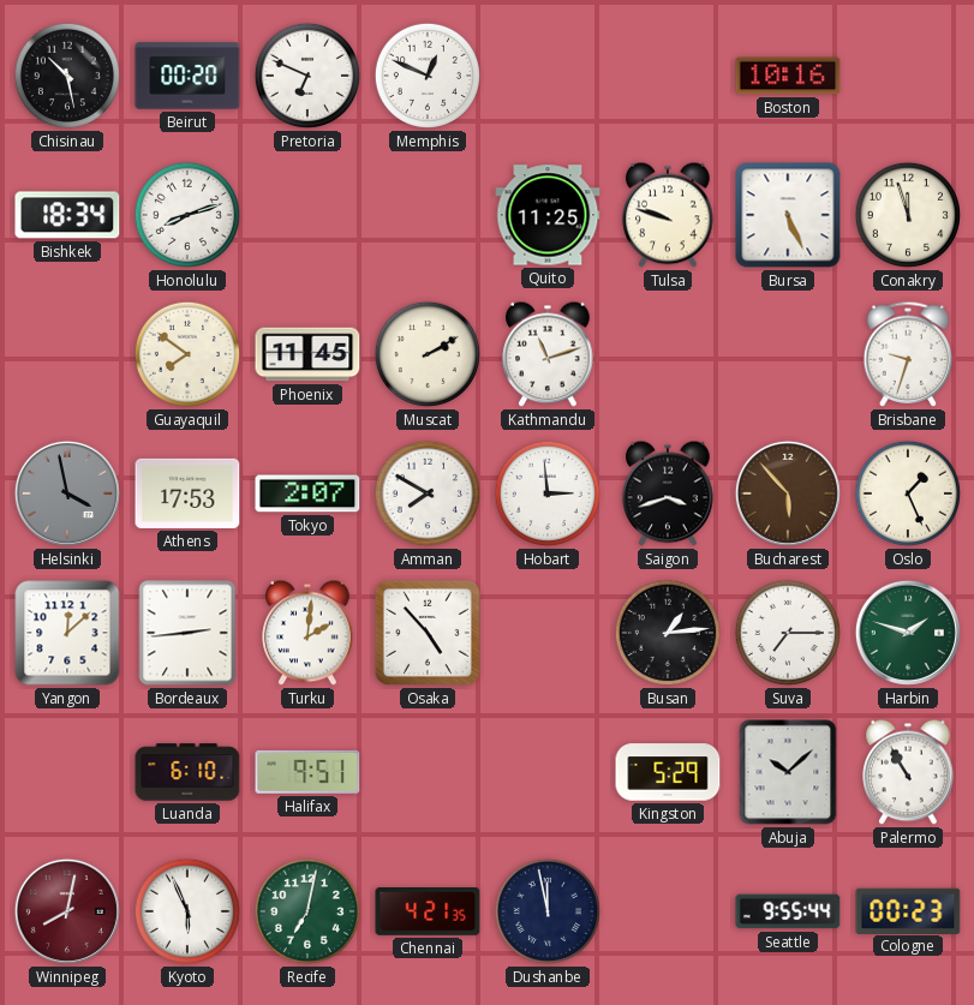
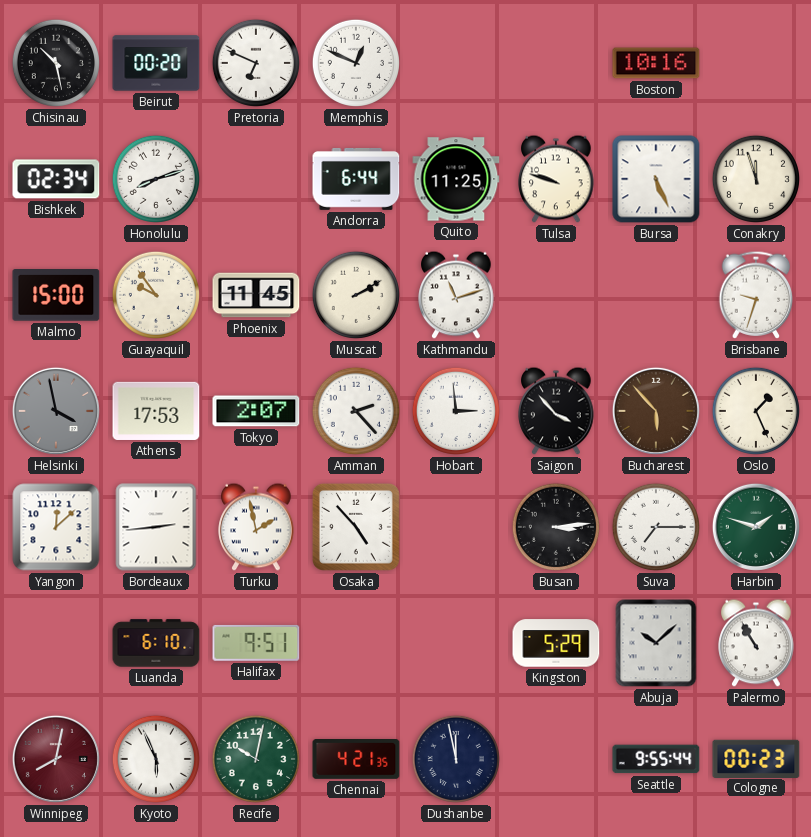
Bishkek: 18:34 -> 02:34
Andorra: none -> 6:44
Malmo: none -> 15:00
Guayaquil: 7:51 -> 9:54
Amman: 7:50 -> 2:23
Saigon: 3:42 -> 3:53
Turku: 2:01 -> 1:58
Busan: 1:14 -> 3:14
Recife: 7:02 -> 10:02
